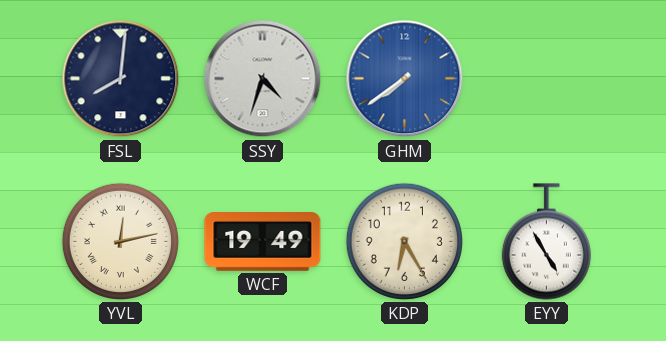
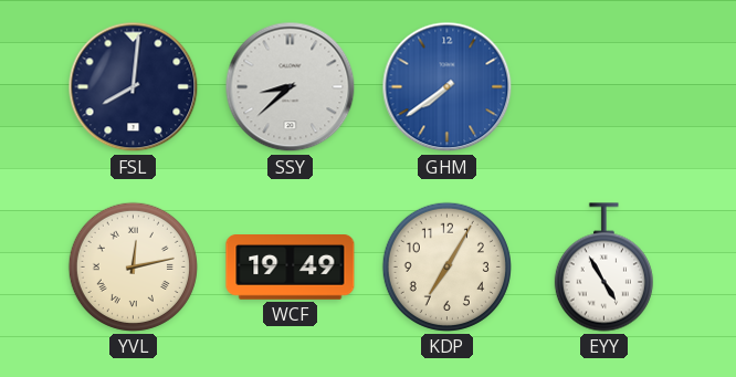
SSY: 4:33 -> 8:38
KDP: 6:25 -> 7:05
